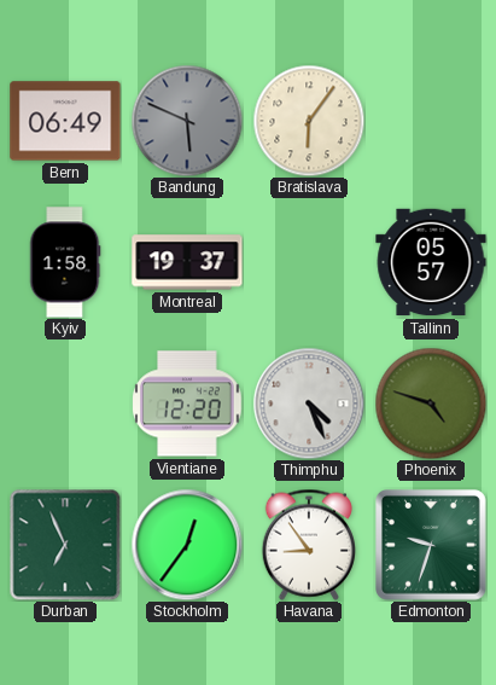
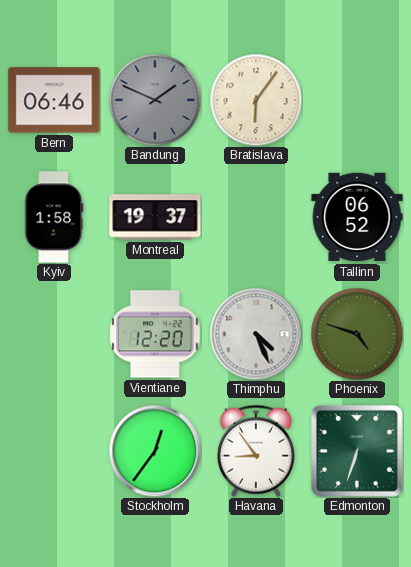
Bern: 06:49 -> 06:46
Bandung: 5:49 -> 1:49
Tallinn: 05:57 -> 06:52
Durban: 6:56 -> none
Edmonton: 9:33 -> 6:33
